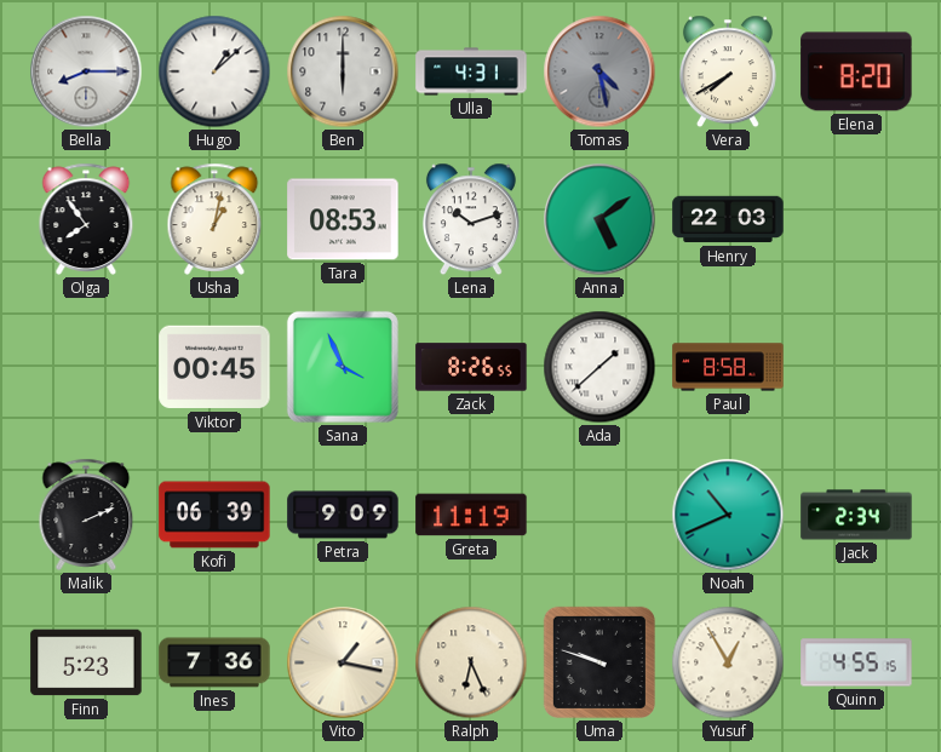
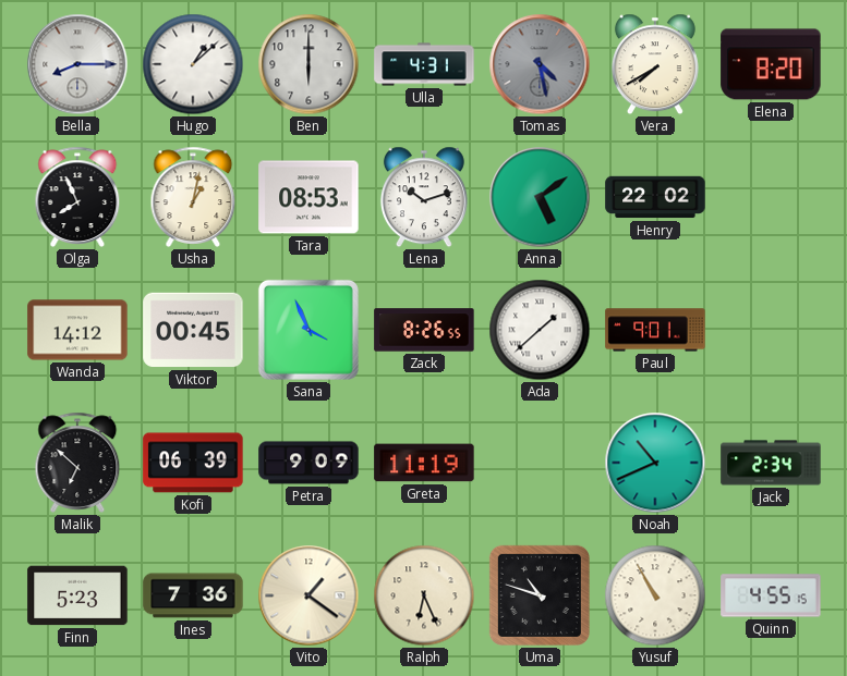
Olga: 7:54 -> 7:56
Henry: 22:03 -> 22:02
Wanda: none -> 14:12
Paul: 8:58 -> 9:01
Malik: 2:11 -> 6:52
Vito: 1:17 -> 1:21
Uma: 9:48 -> 10:48
Yusuf: 12:55 -> 10:55
